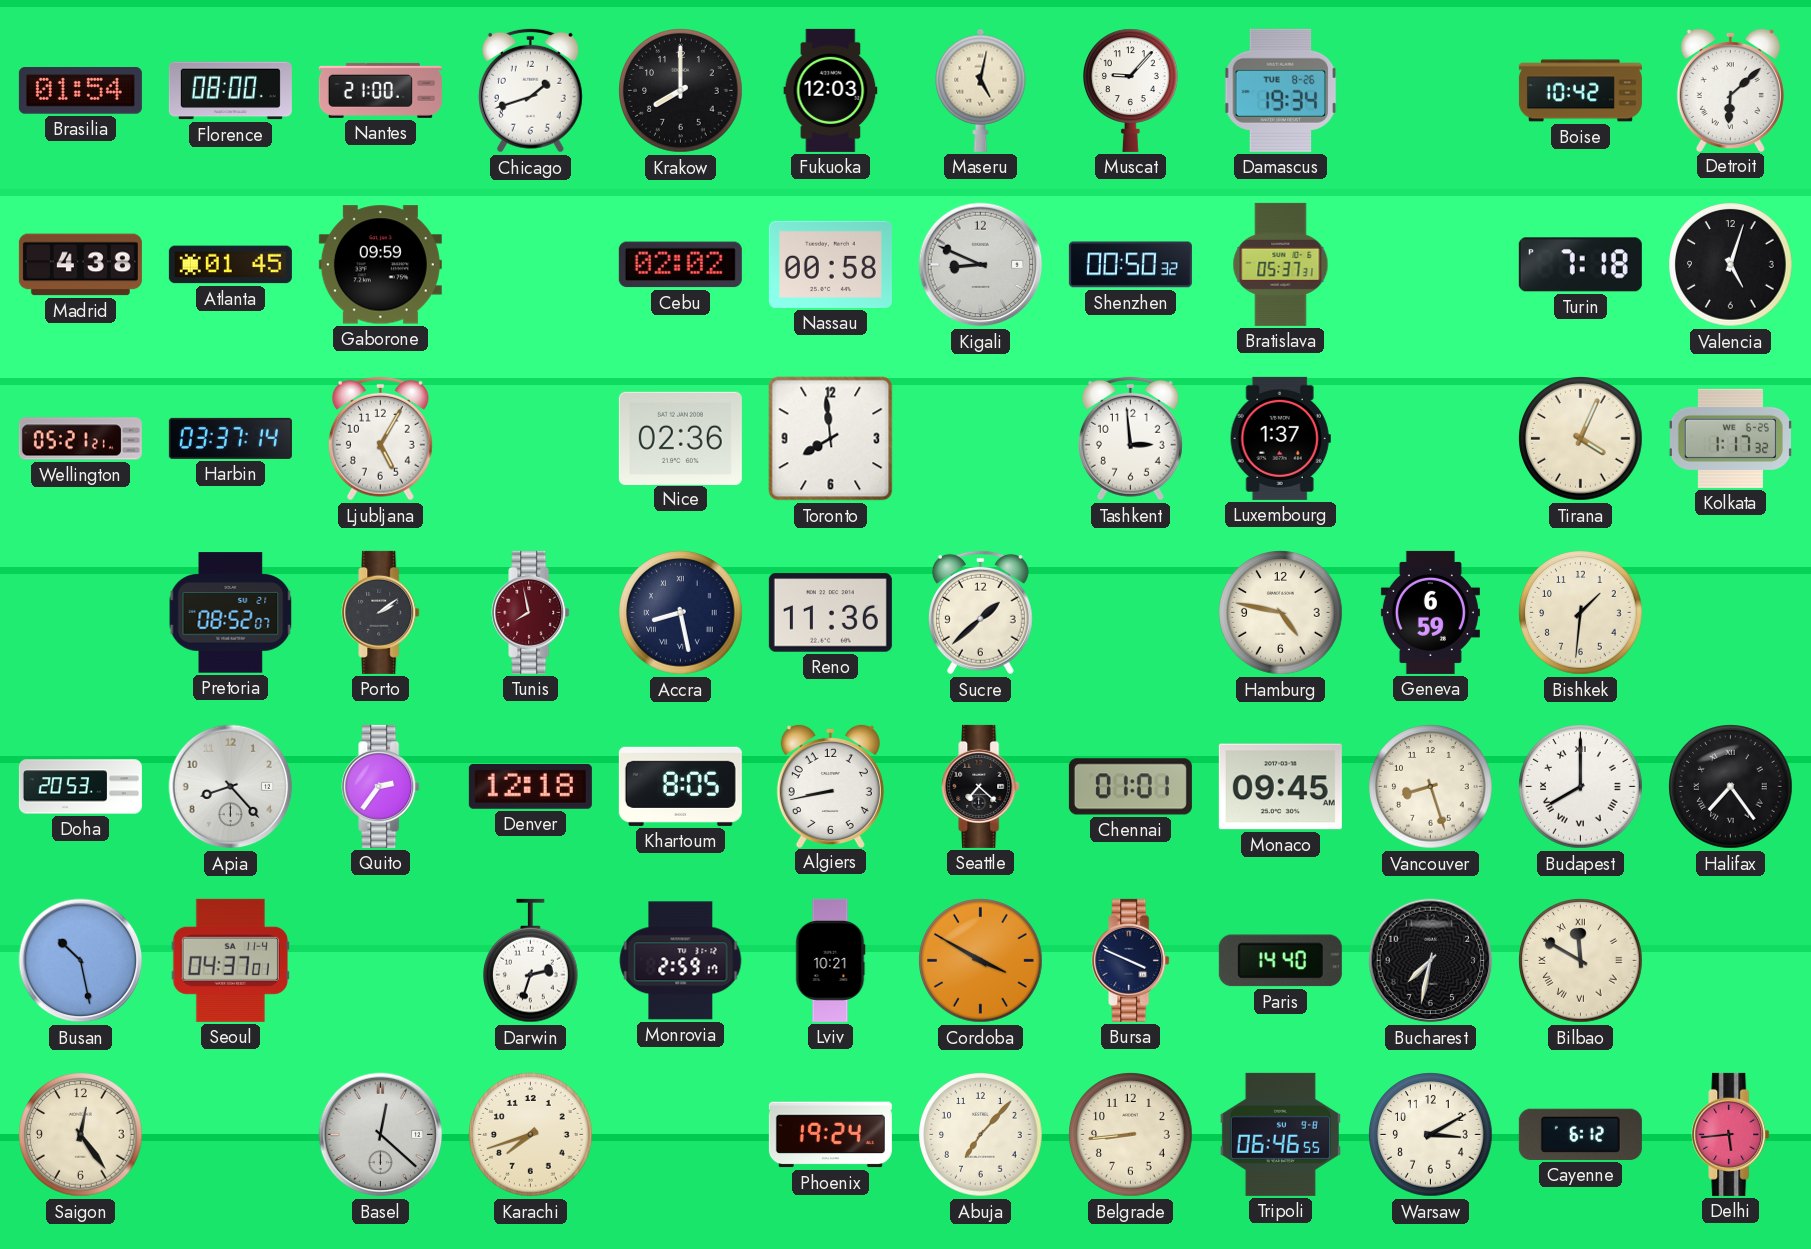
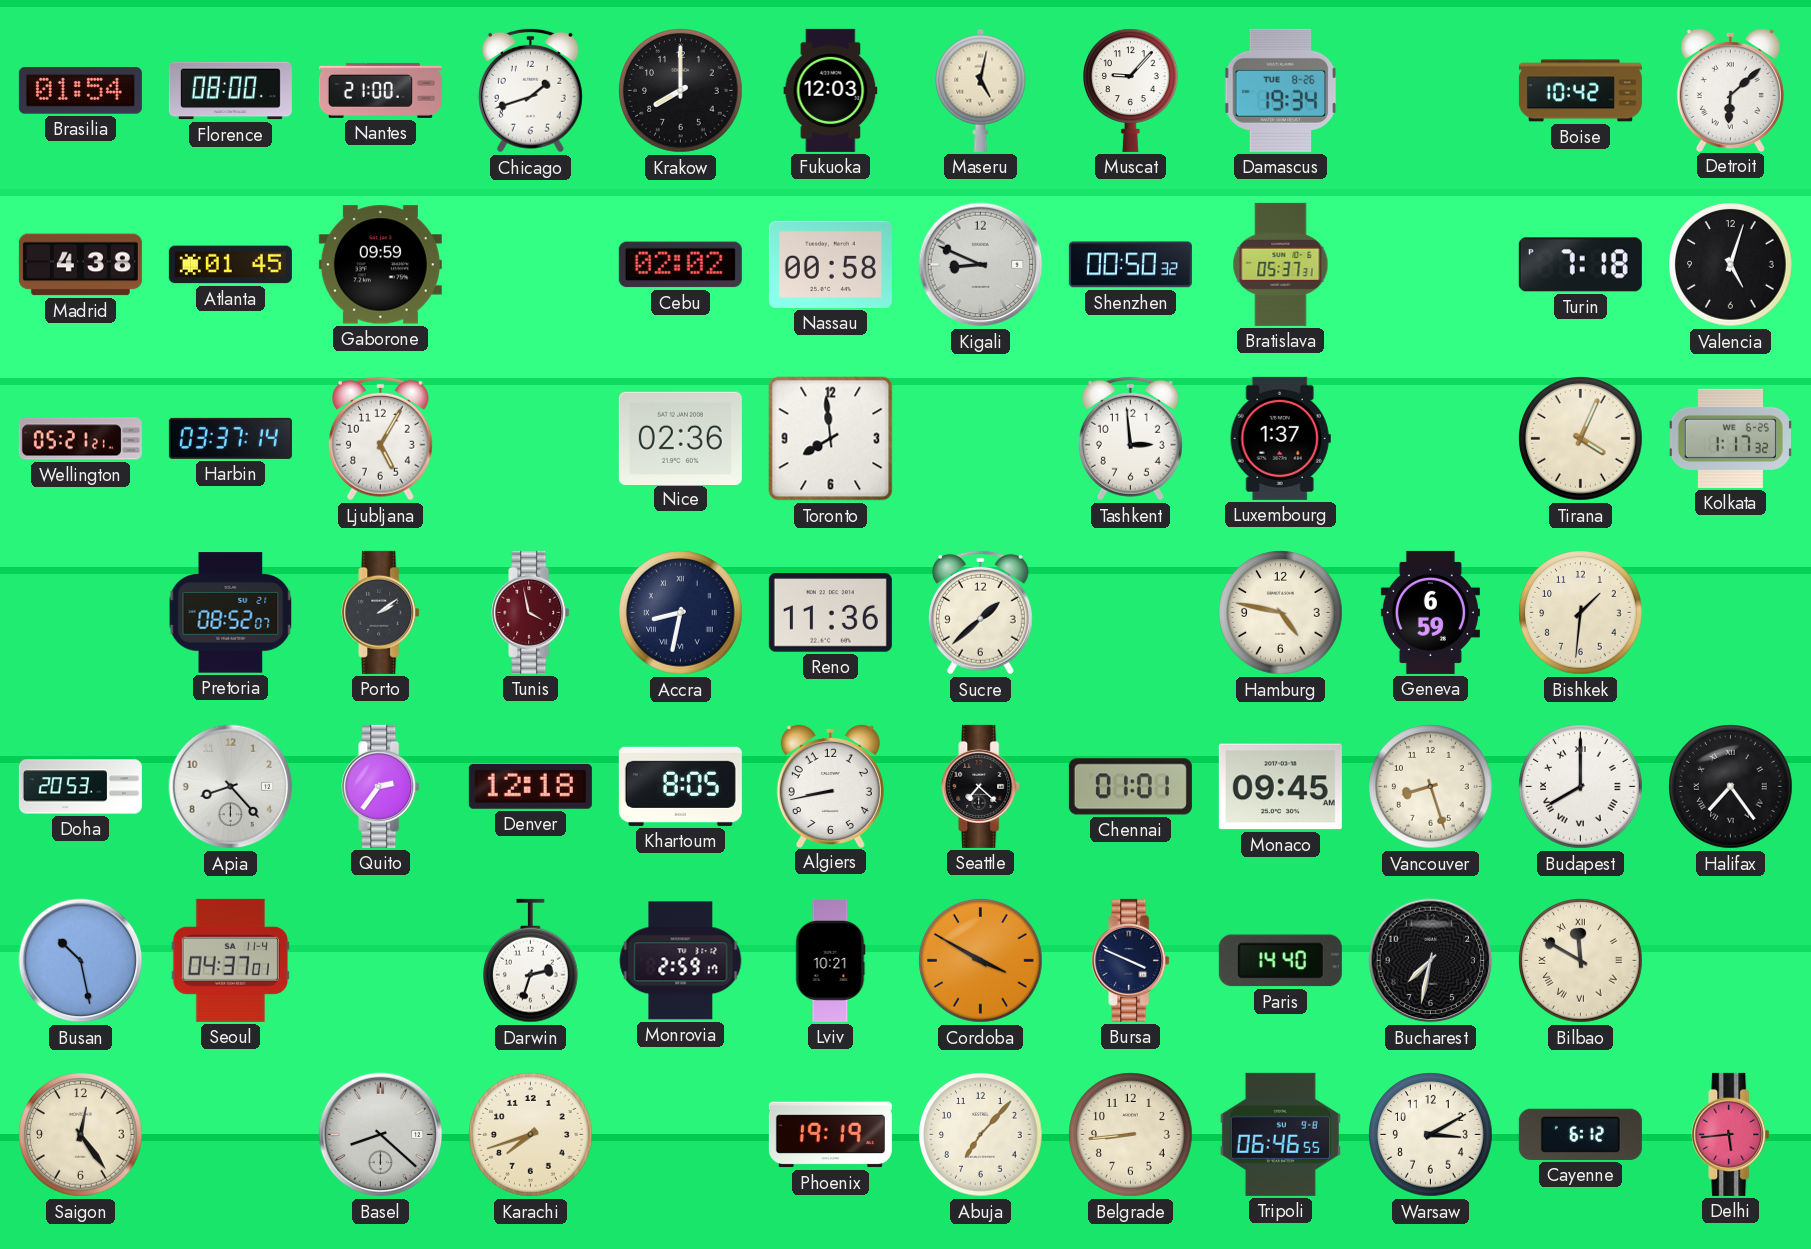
Tunis: 7:58 -> 3:58
Accra: 8:28 -> 8:32
Basel: 12:22 -> 8:22
Phoenix: 19:24 -> 19:19
